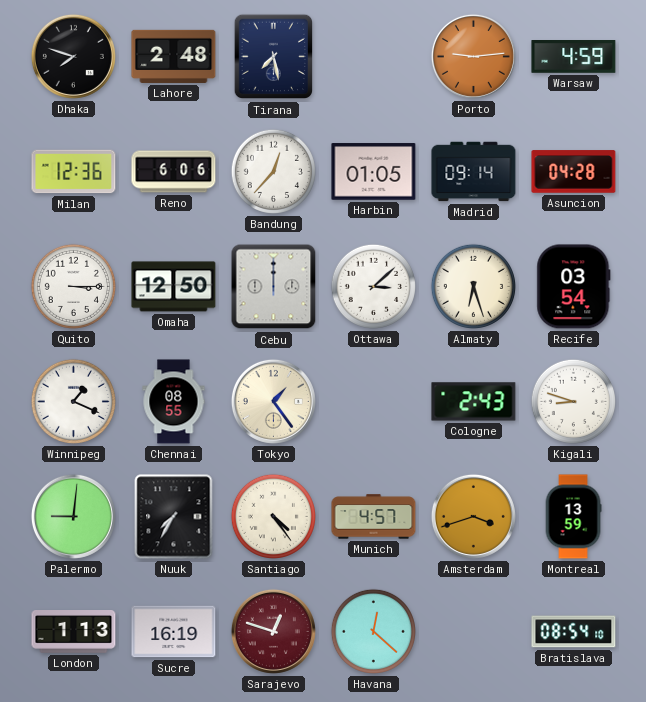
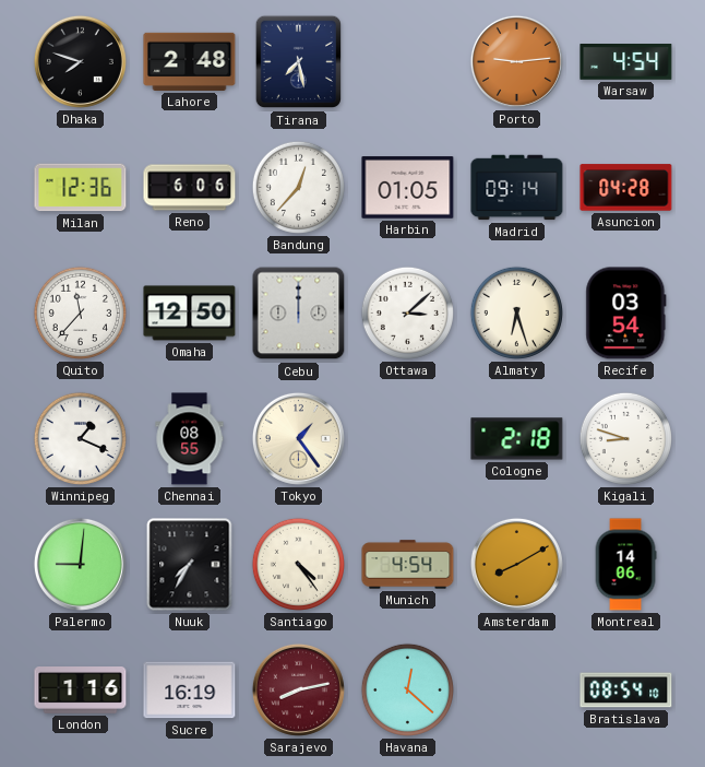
Warsaw: 4:59 -> 4:54
Quito: 3:15 -> 11:37
Cologne: 2:43 -> 2:18
Munich: 4:57 -> 4:54
Amsterdam: 3:42 -> 8:10
Montreal: 13:59 -> 14:06
London: 1:13 -> 1:16
Sarajevo: 12:48 -> 8:13
